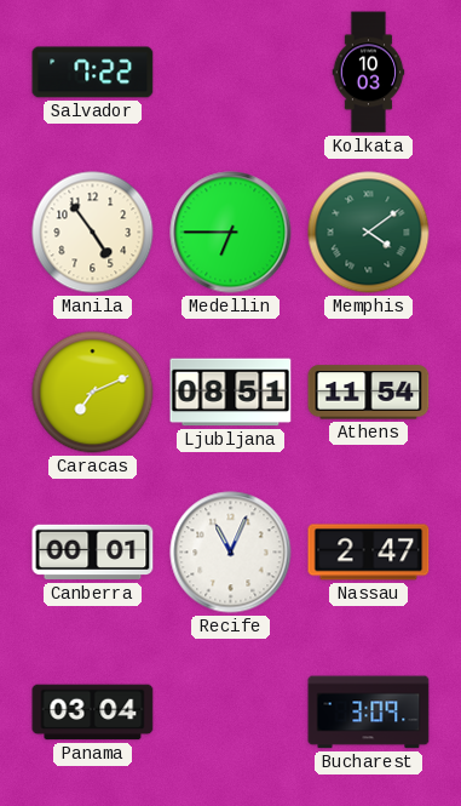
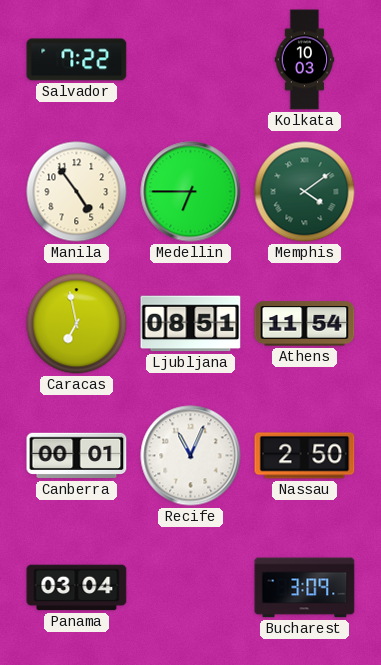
Caracas: 7:11 -> 6:58
Nassau: 2:47 -> 2:50
